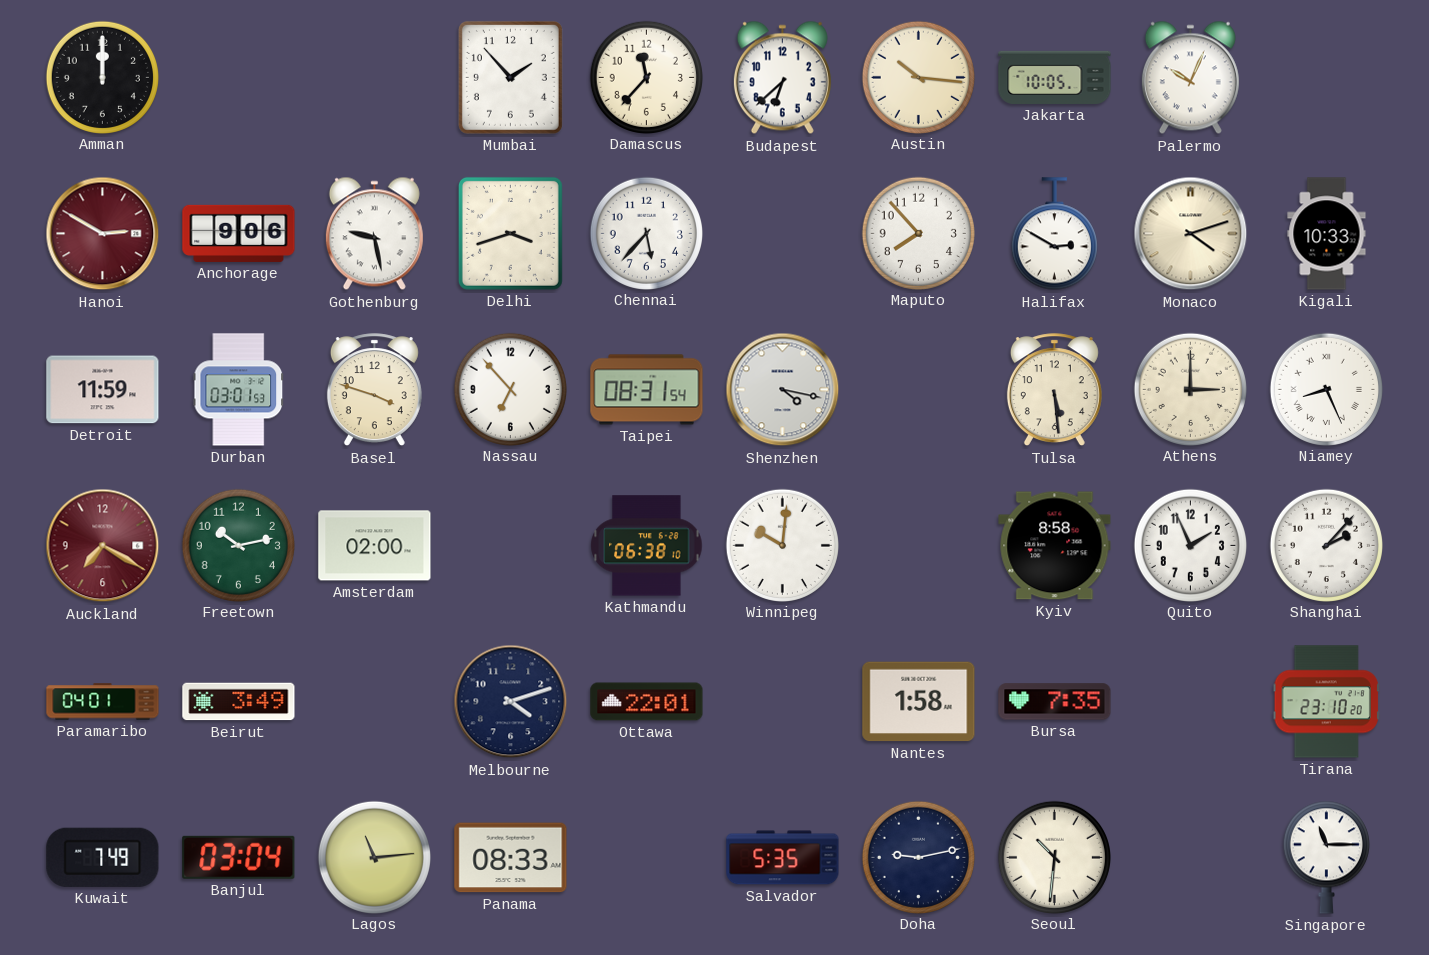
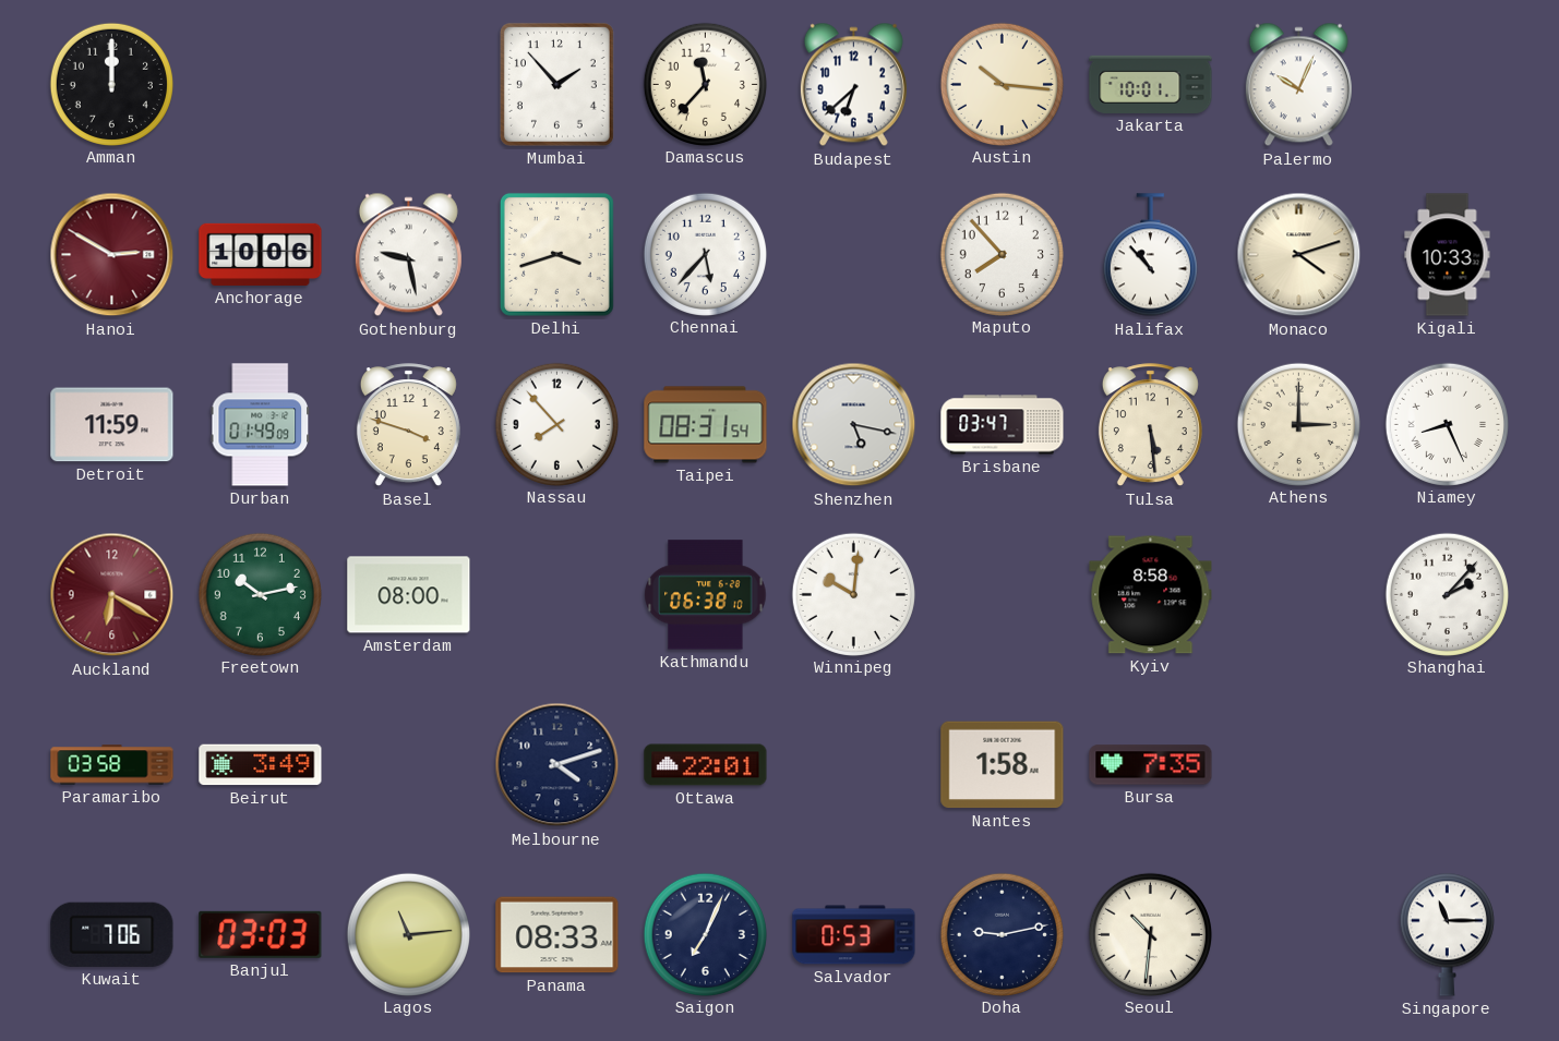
Jakarta: 10:05 -> 10:01
Anchorage: 9:06 -> 10:06
Halifax: 2:50 -> 10:53
Durban: 03:01 -> 01:49
Nassau: 6:53 -> 7:53
Shenzhen: 4:17 -> 5:17
Brisbane: none -> 03:47
Auckland: 7:20 -> 6:20
Amsterdam: 02:00 -> 08:00
Quito: 1:56 -> none
Paramaribo: 04:01 -> 03:58
Tirana: 23:10 -> none
Kuwait: 7:49 -> 7:06
Banjul: 03:04 -> 03:03
Saigon: none -> 7:04
Salvador: 5:35 -> 0:53
